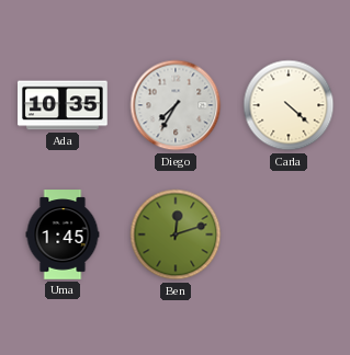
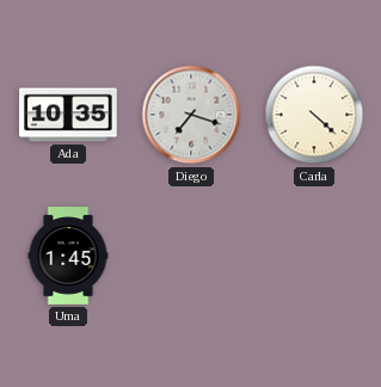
Diego: 7:35 -> 7:18
Ben: 12:12 -> none
